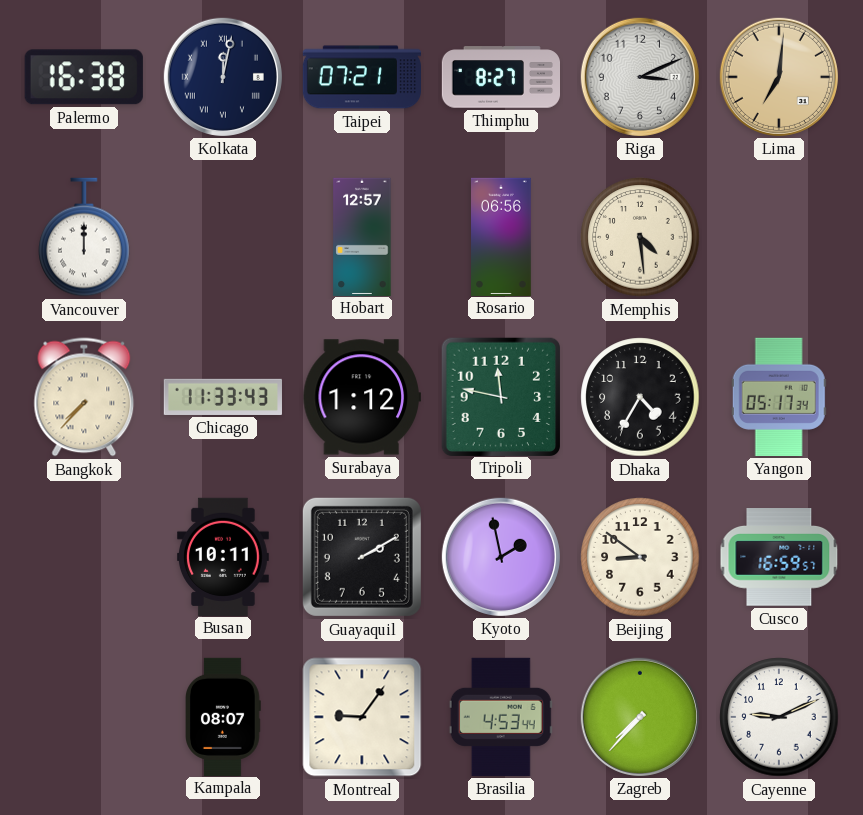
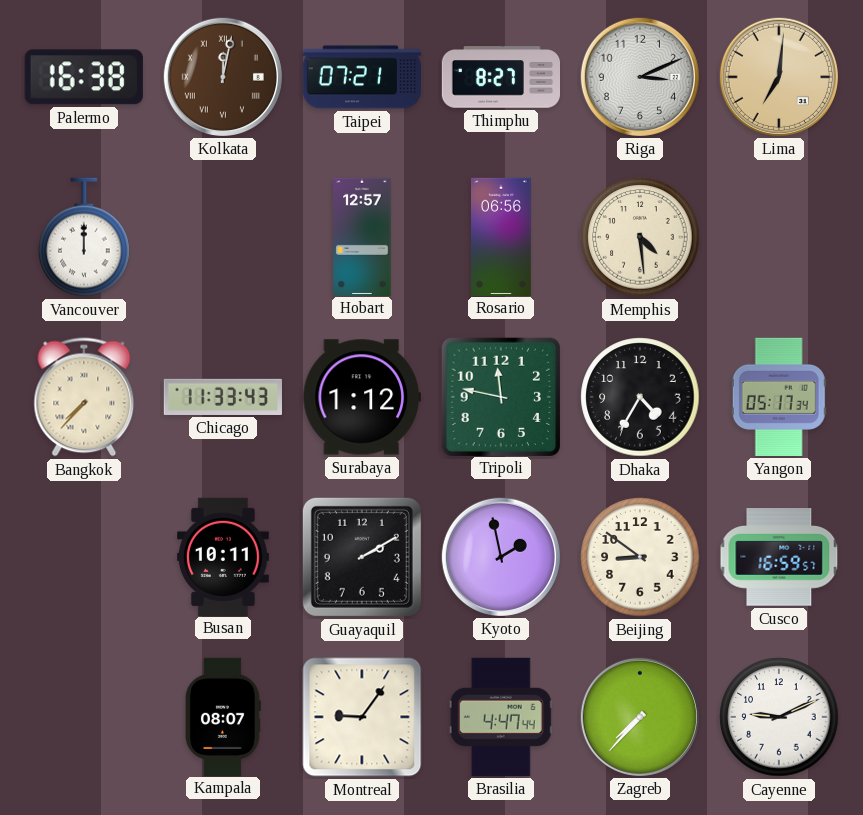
Kolkata dial: navy -> brown
Brasilia: 4:53 -> 4:47
